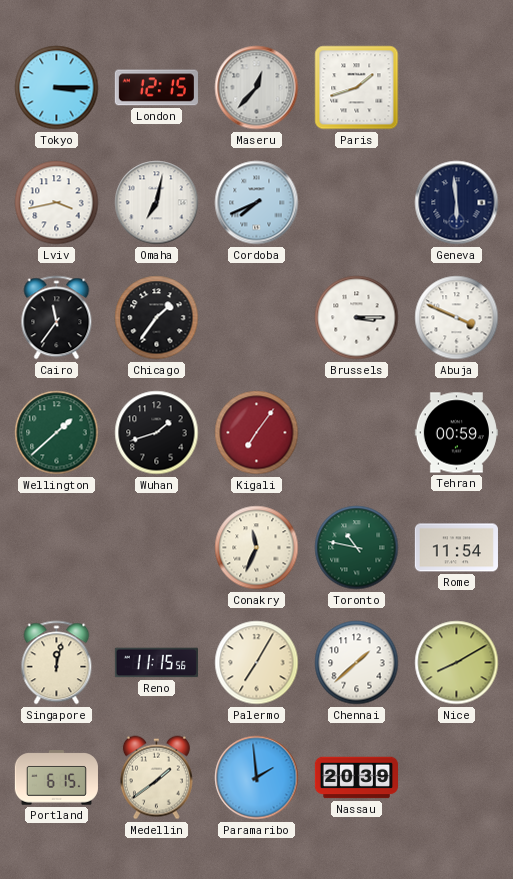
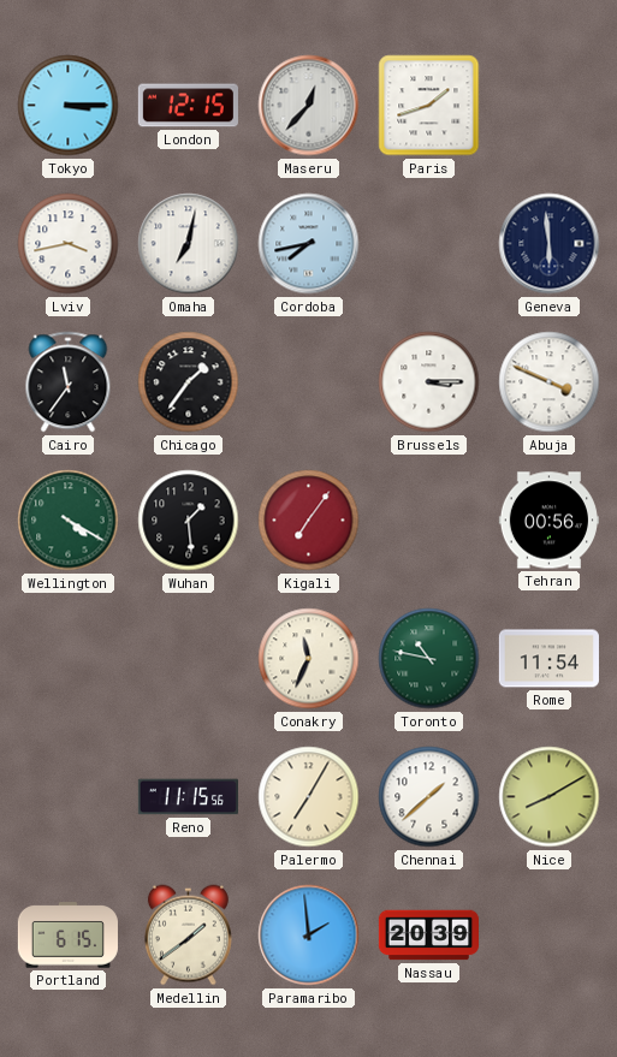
Cordoba: 7:41 -> 7:43
Wellington: 1:38 -> 4:20
Wuhan: 1:42 -> 1:29
Tehran: 00:59 -> 00:56
Singapore: 12:02 -> none
